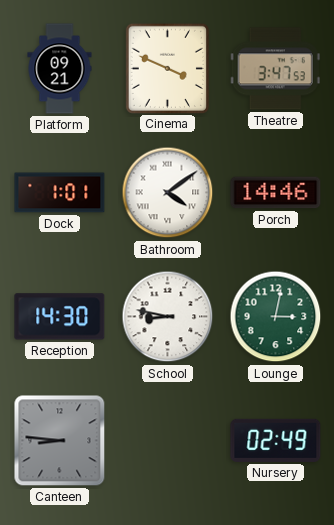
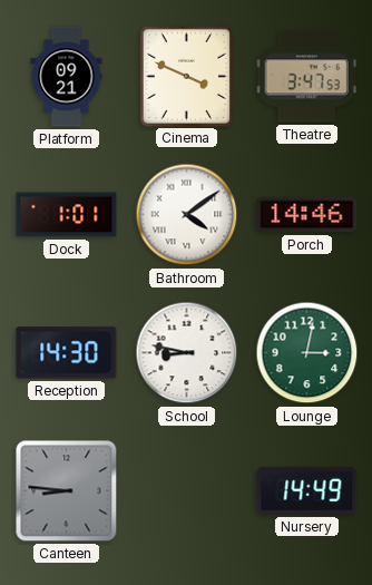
Nursery: 02:49 -> 14:49
